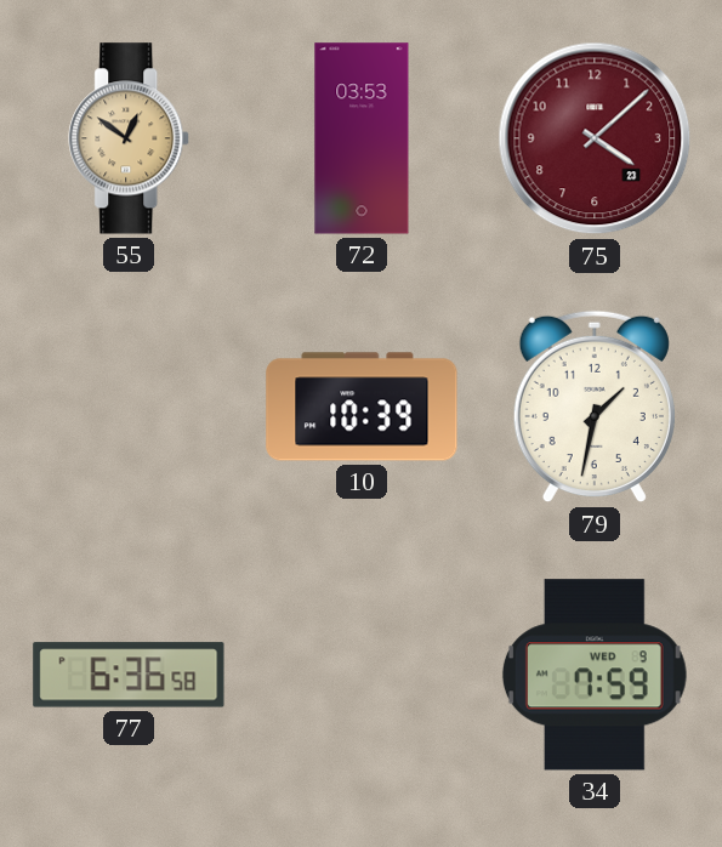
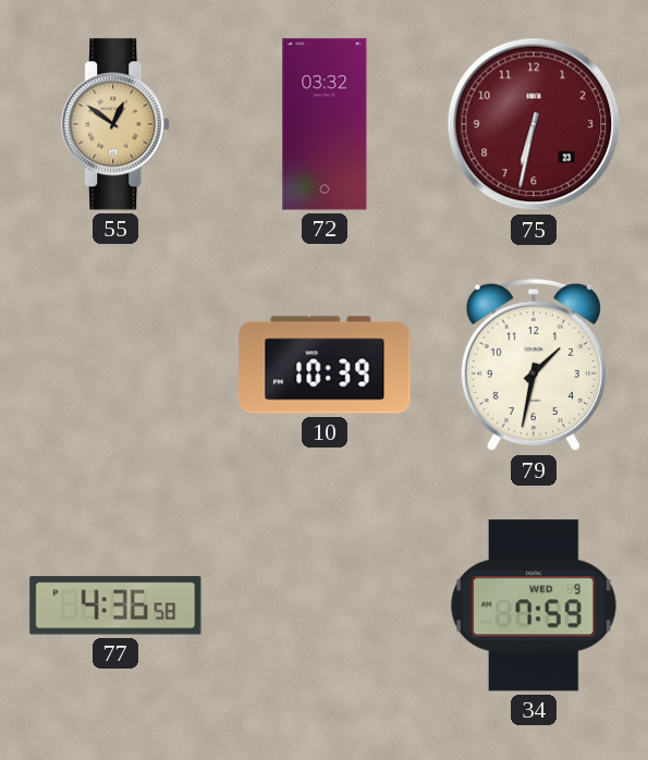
72: 03:53 -> 03:32
75: 4:08 -> 6:32
77: 6:36 -> 4:36
